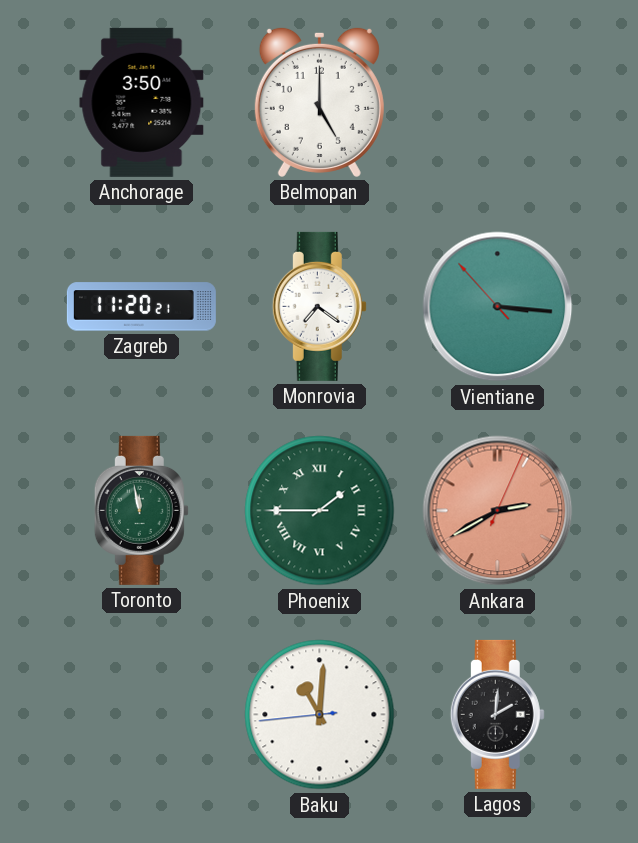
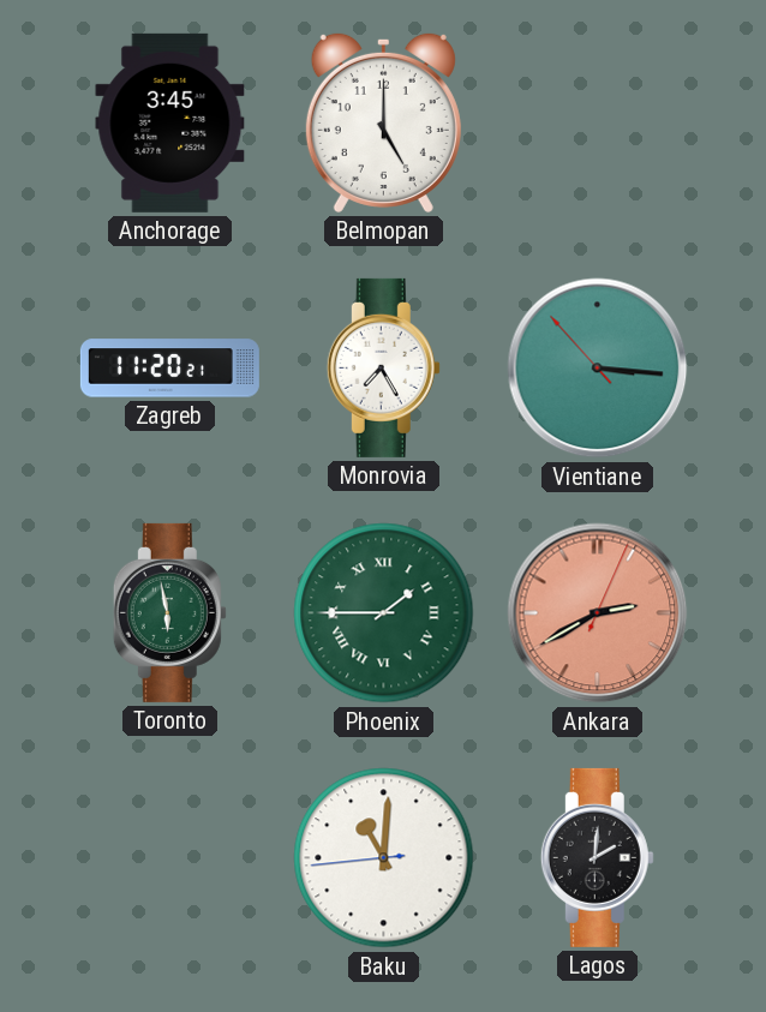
Anchorage: 3:50 -> 3:45
Monrovia: 7:21 -> 7:25
Toronto: 11:58 -> 5:58
